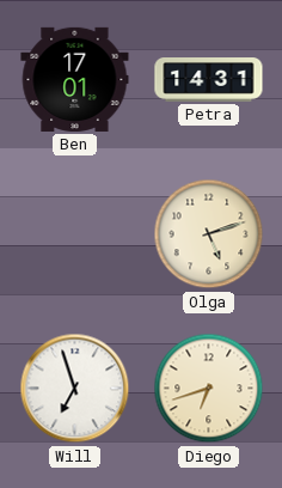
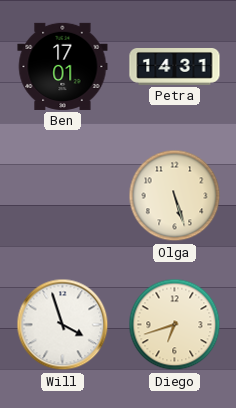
Olga: 5:12 -> 5:27
Will: 6:57 -> 3:57
